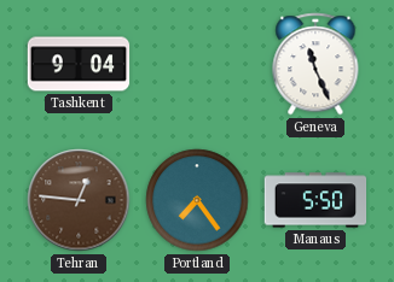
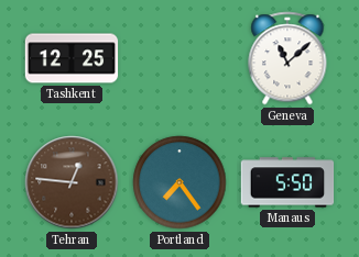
Tashkent: 9:04 -> 12:25
Geneva: 11:26 -> 11:08
